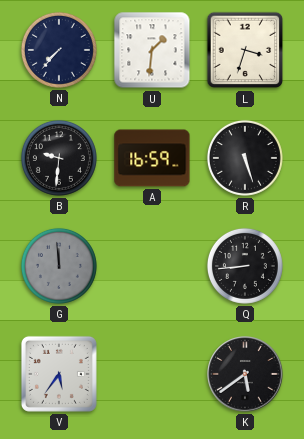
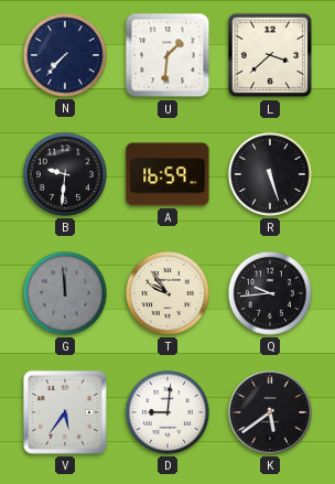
L: 3:33 -> 3:38
T: none -> 9:54
Q: 8:44 -> 9:44
D: none -> 9:01
